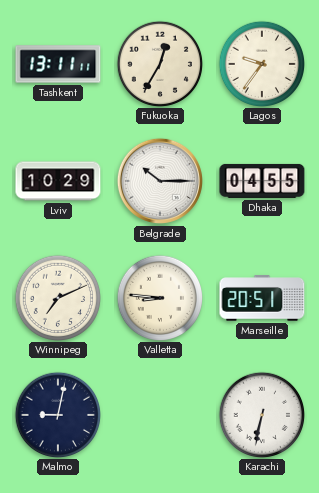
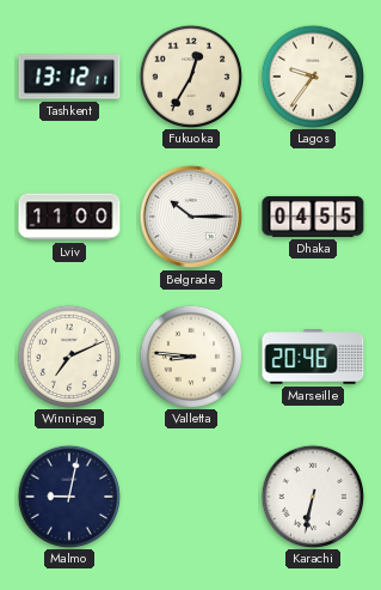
Tashkent: 13:11 -> 13:12
Lviv: 10:29 -> 11:00
Marseille: 20:51 -> 20:46
